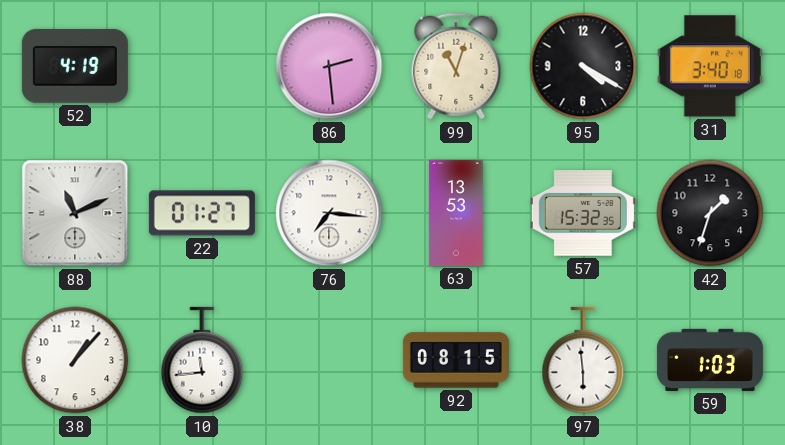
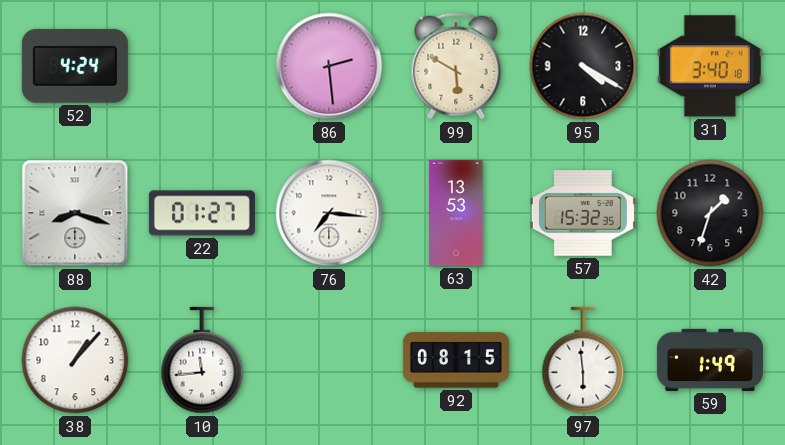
52: 4:19 -> 4:24
99: 11:03 -> 5:50
88: 11:11 -> 8:18
59: 1:03 -> 1:49
